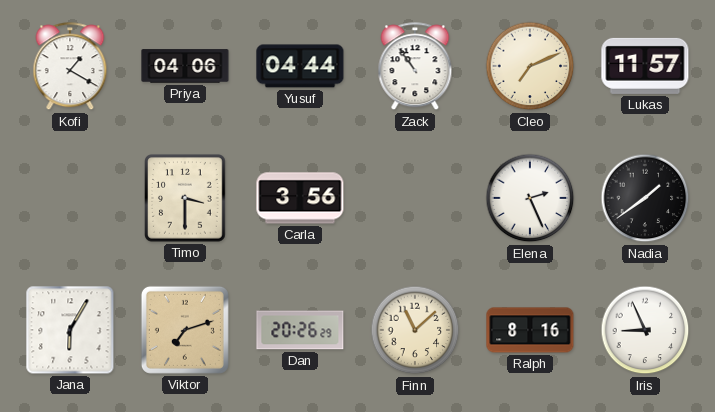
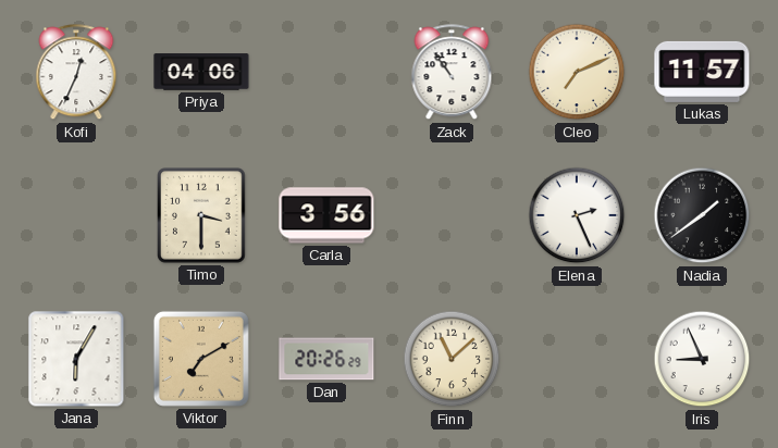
Kofi: 1:20 -> 12:34
Yusuf: 04:44 -> none
Viktor: 7:12 -> 7:10
Ralph: 8:16 -> none
